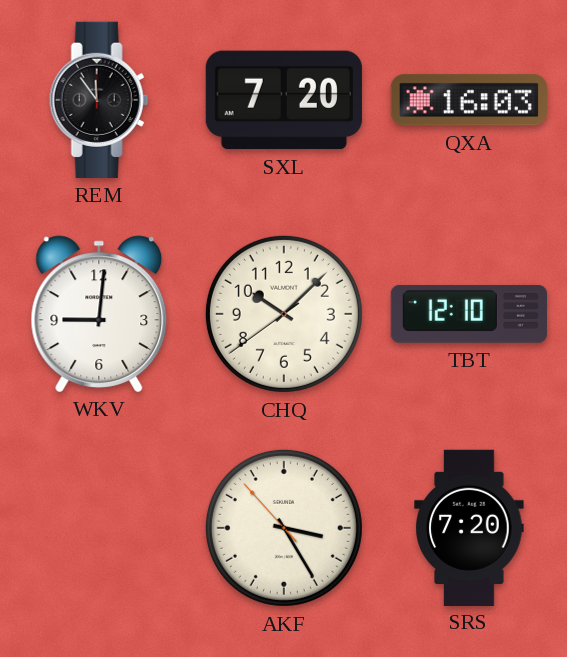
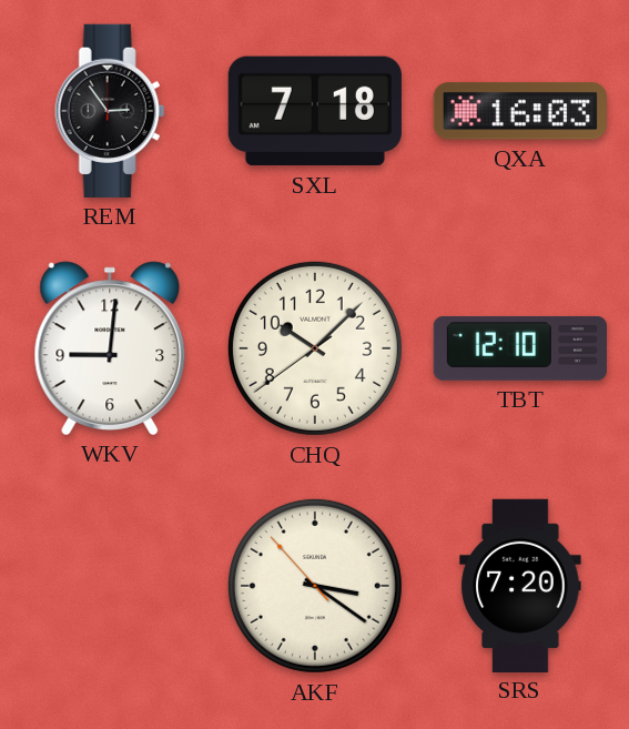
REM: 11:54 -> 2:54
SXL: 7:20 -> 7:18
AKF: 3:24 -> 3:20
